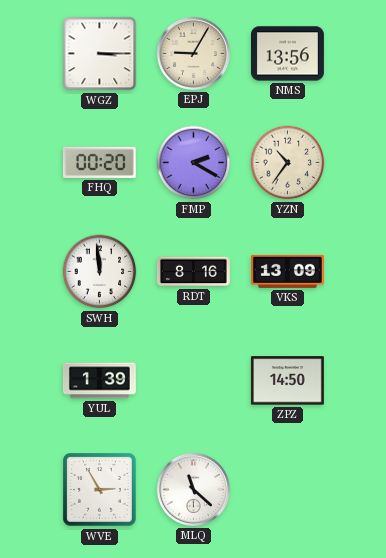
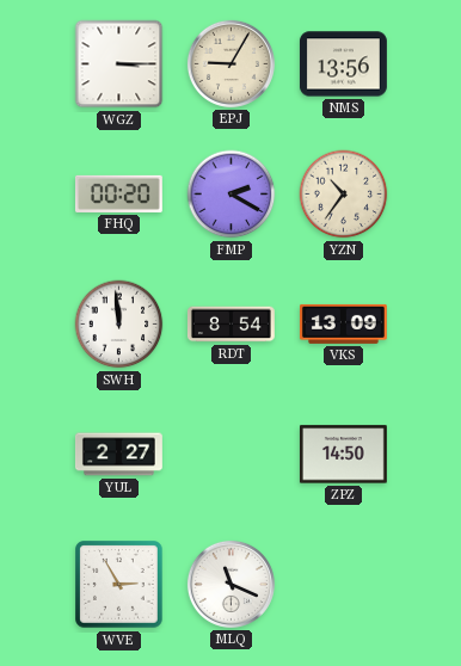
RDT: 8:16 -> 8:54
YUL: 1:39 -> 2:27
MLQ: 11:22 -> 11:19
